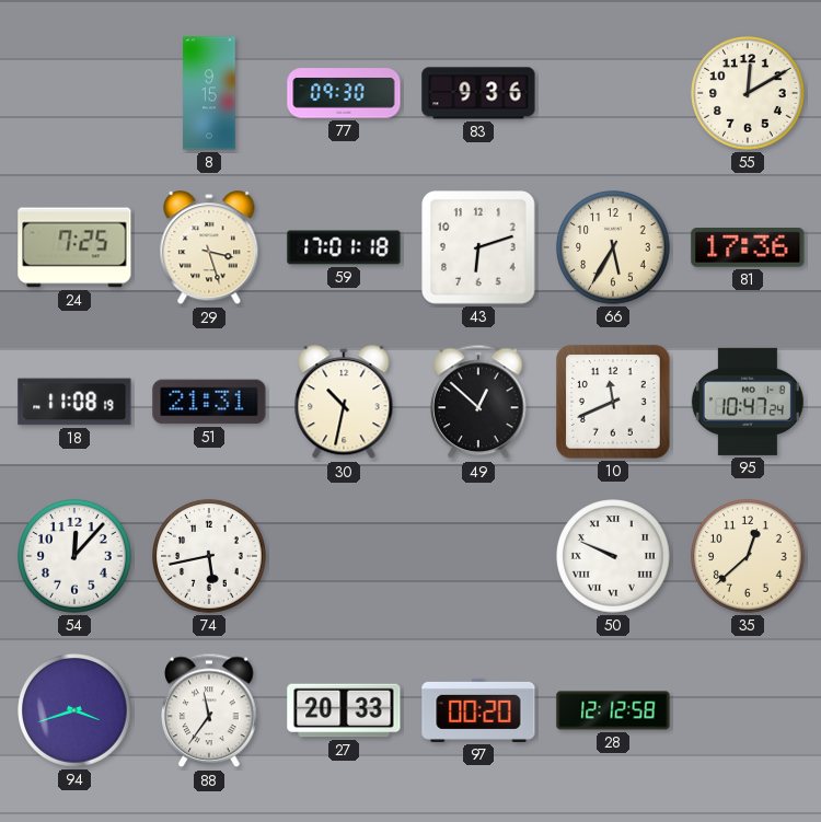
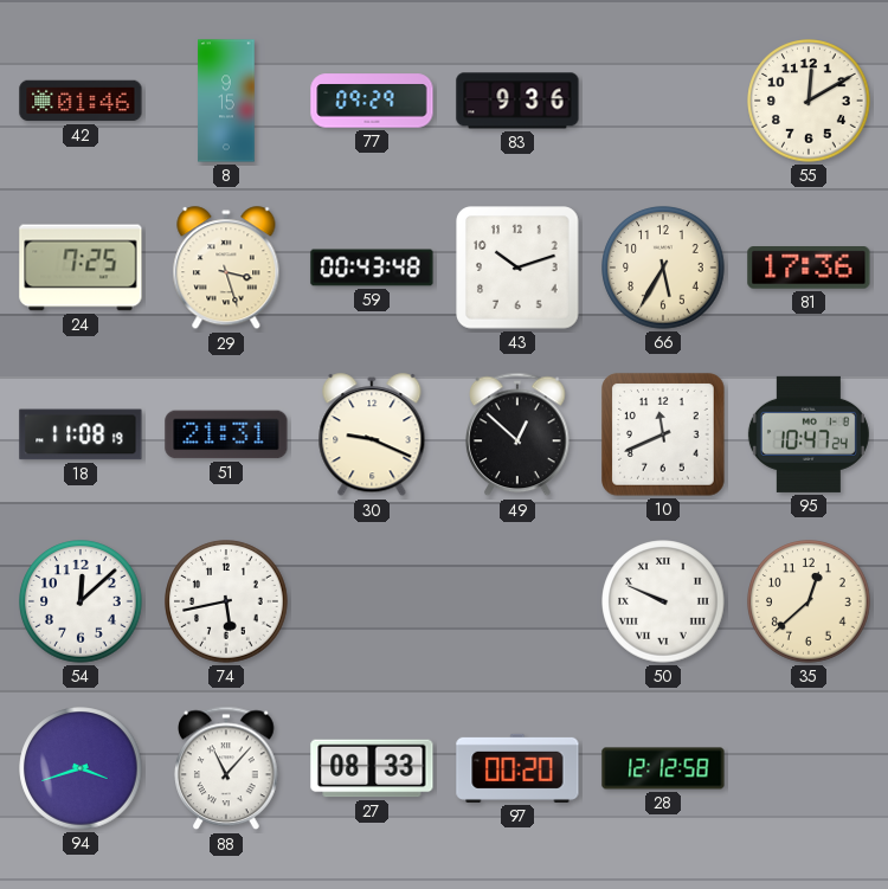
42: none -> 01:46
77: 09:30 -> 09:29
59: 17:01 -> 00:43
43: 6:12 -> 10:12
30: 10:32 -> 9:19
54: 12:07 -> 12:08
88: 11:36 -> 11:07
27: 20:33 -> 08:33
